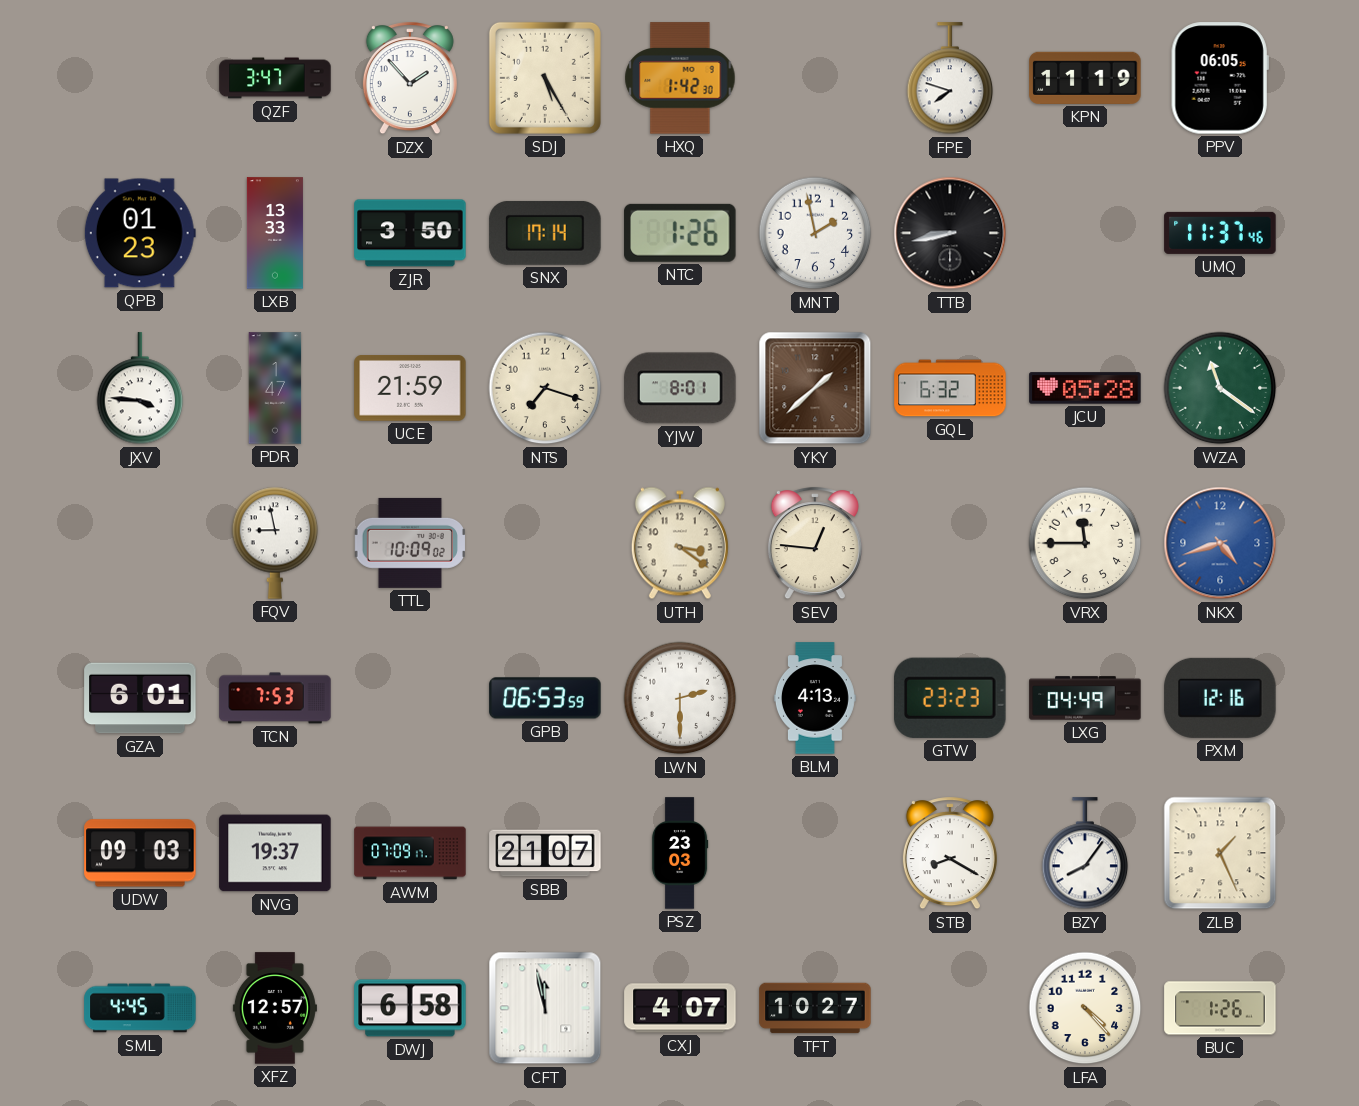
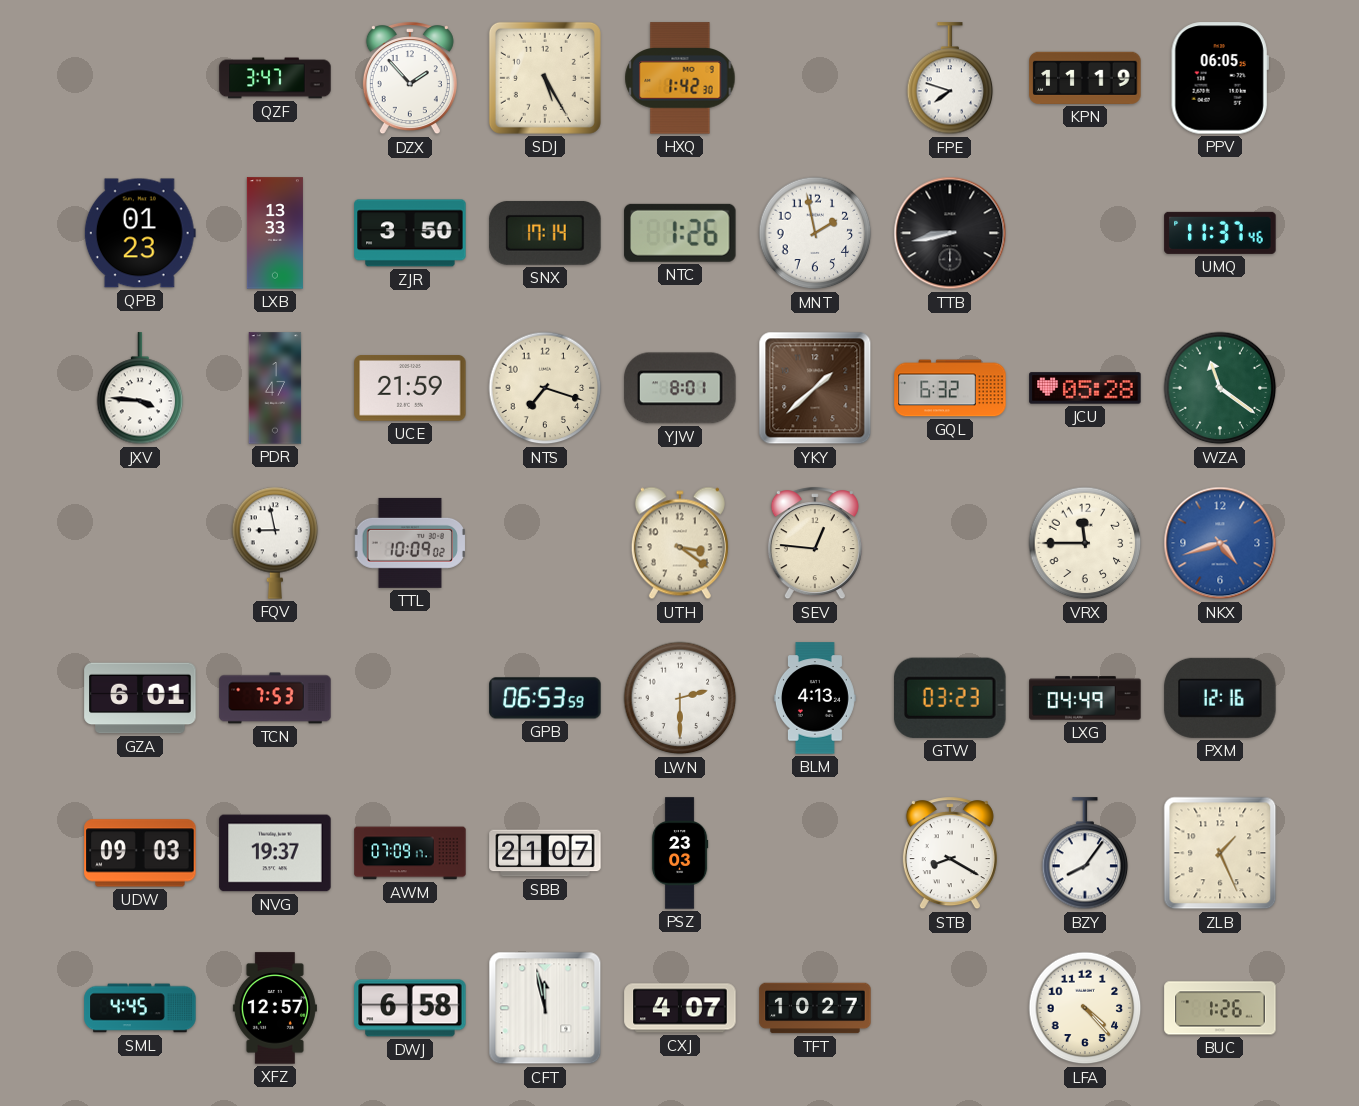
GTW: 23:23 -> 03:23
